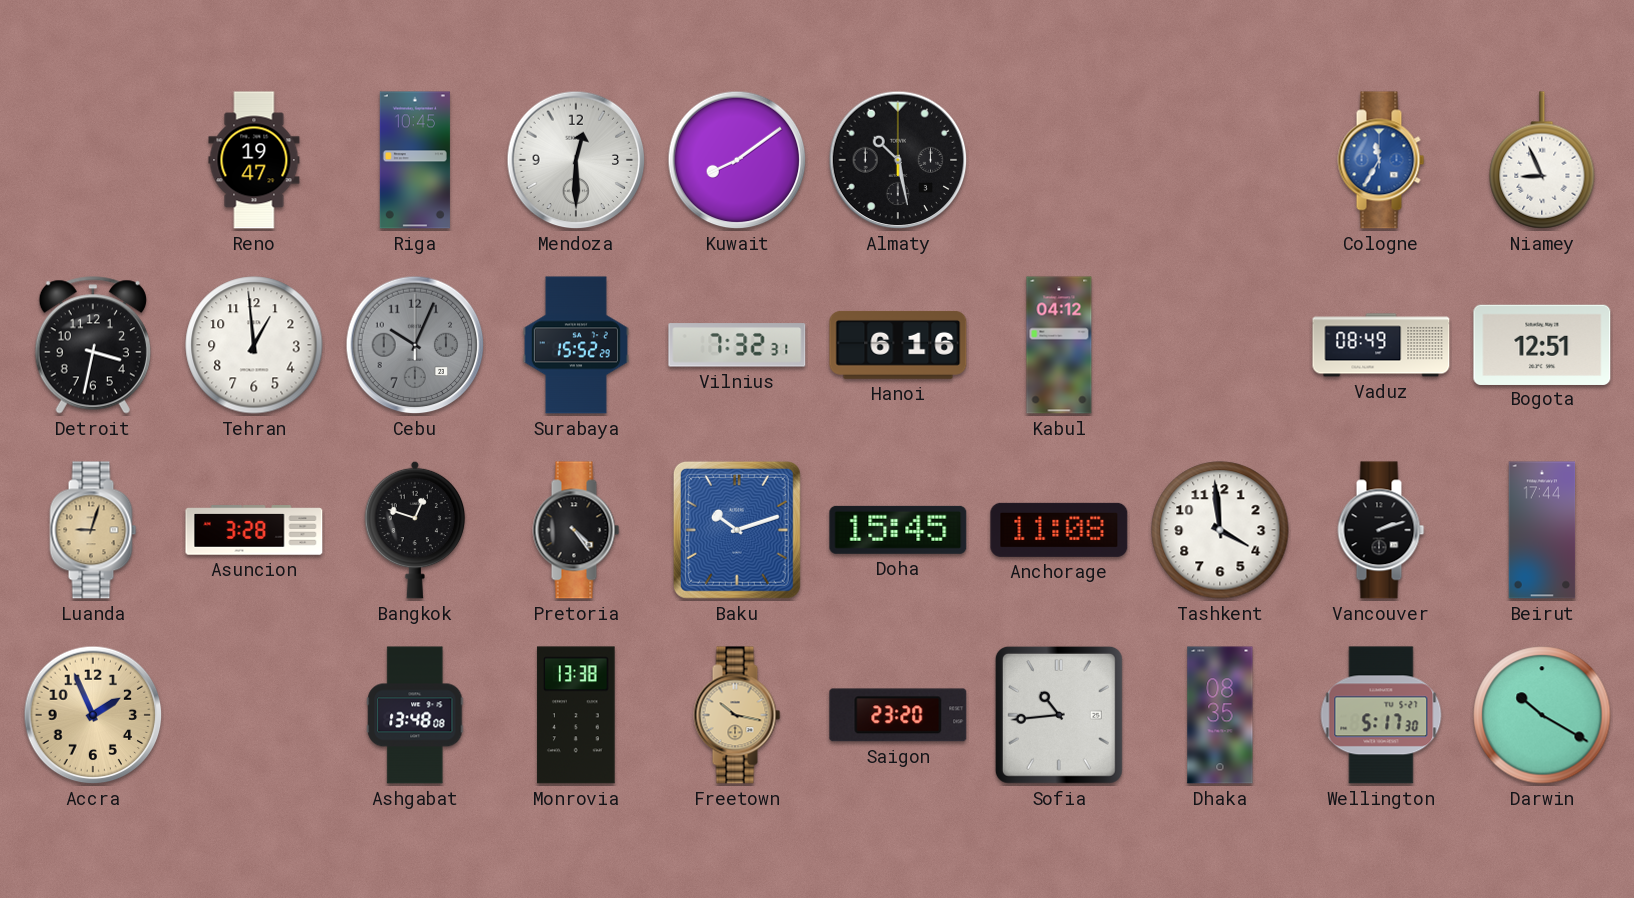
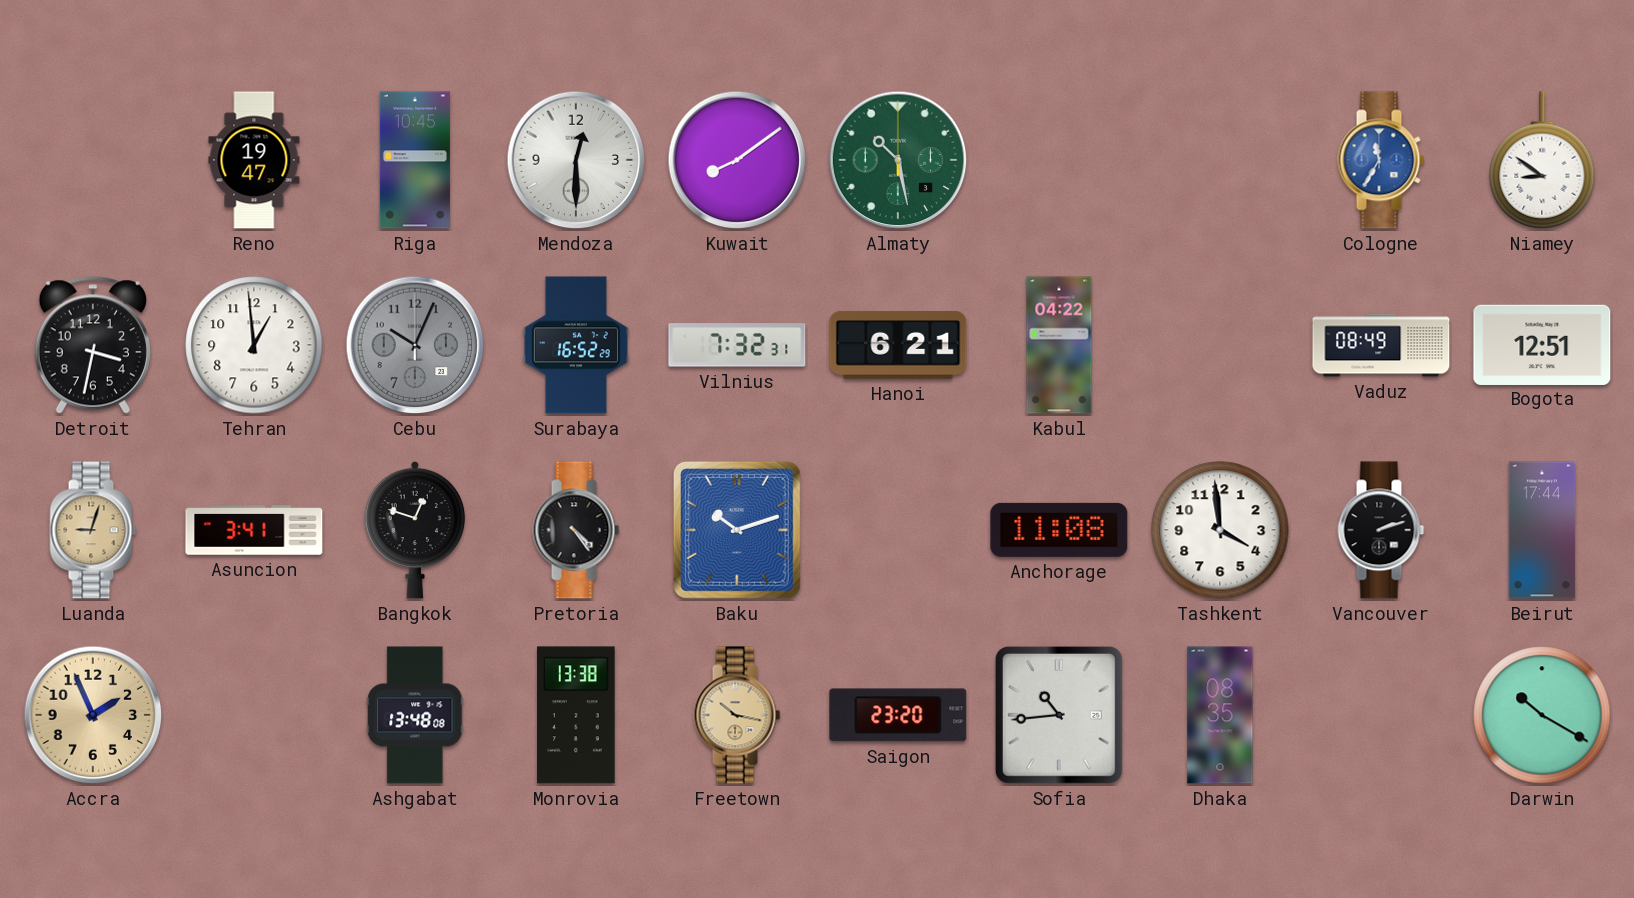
Almaty dial: black -> green
Niamey: 8:56 -> 8:51
Surabaya: 15:52 -> 16:52
Hanoi: 6:16 -> 6:21
Kabul: 04:12 -> 04:22
Asuncion: 3:28 -> 3:41
Doha: 15:45 -> none
Wellington: 5:17 -> none
